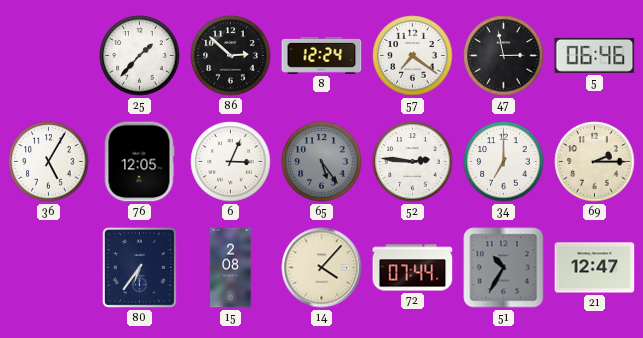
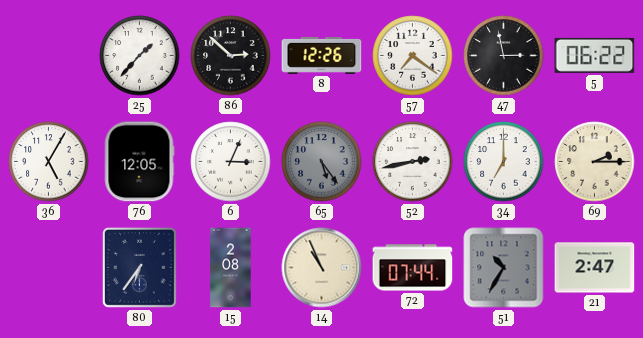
8: 12:24 -> 12:26
5: 06:46 -> 06:22
52: 2:46 -> 2:43
14: 4:07 -> 10:56
21: 12:47 -> 2:47
